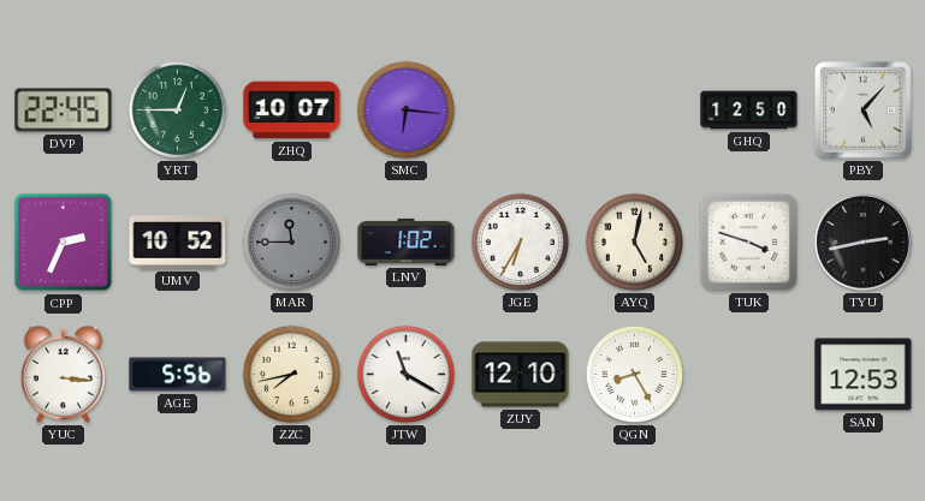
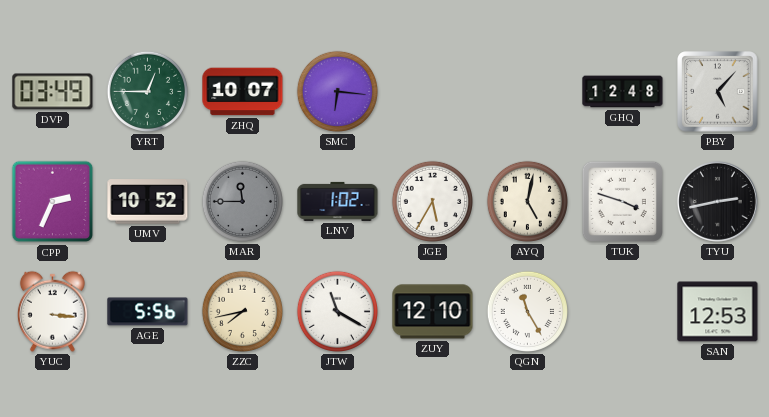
DVP: 22:45 -> 03:49
GHQ: 12:50 -> 12:48
JGE: 6:35 -> 5:35
QGN: 8:25 -> 11:25
